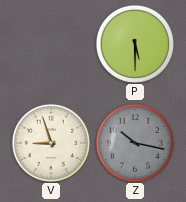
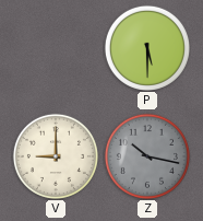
V: 8:57 -> 9:00
